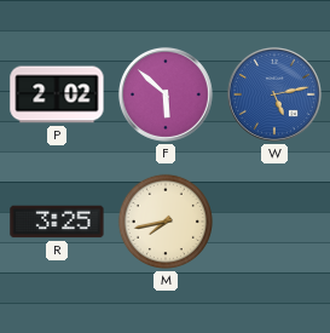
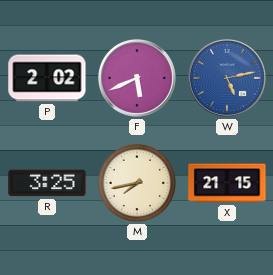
F: 5:52 -> 5:41
X: none -> 21:15
